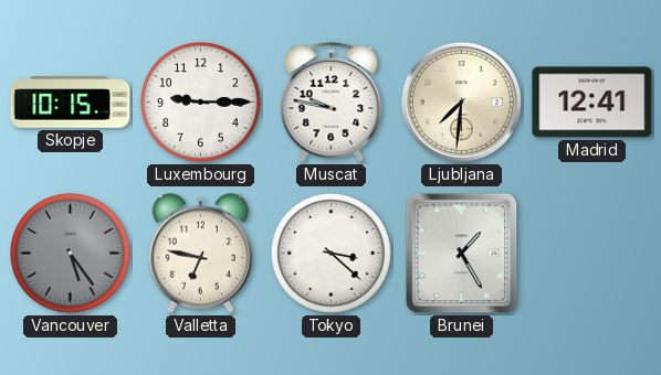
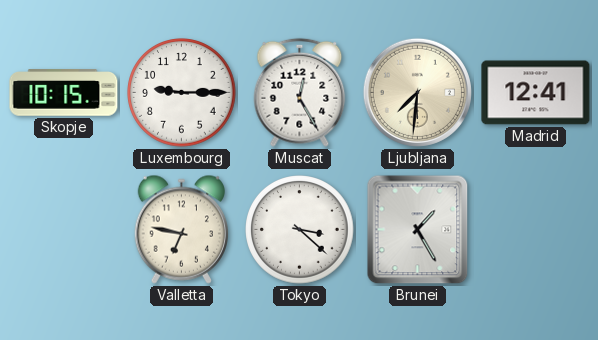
Muscat: 9:47 -> 12:25
Vancouver: 5:24 -> none
